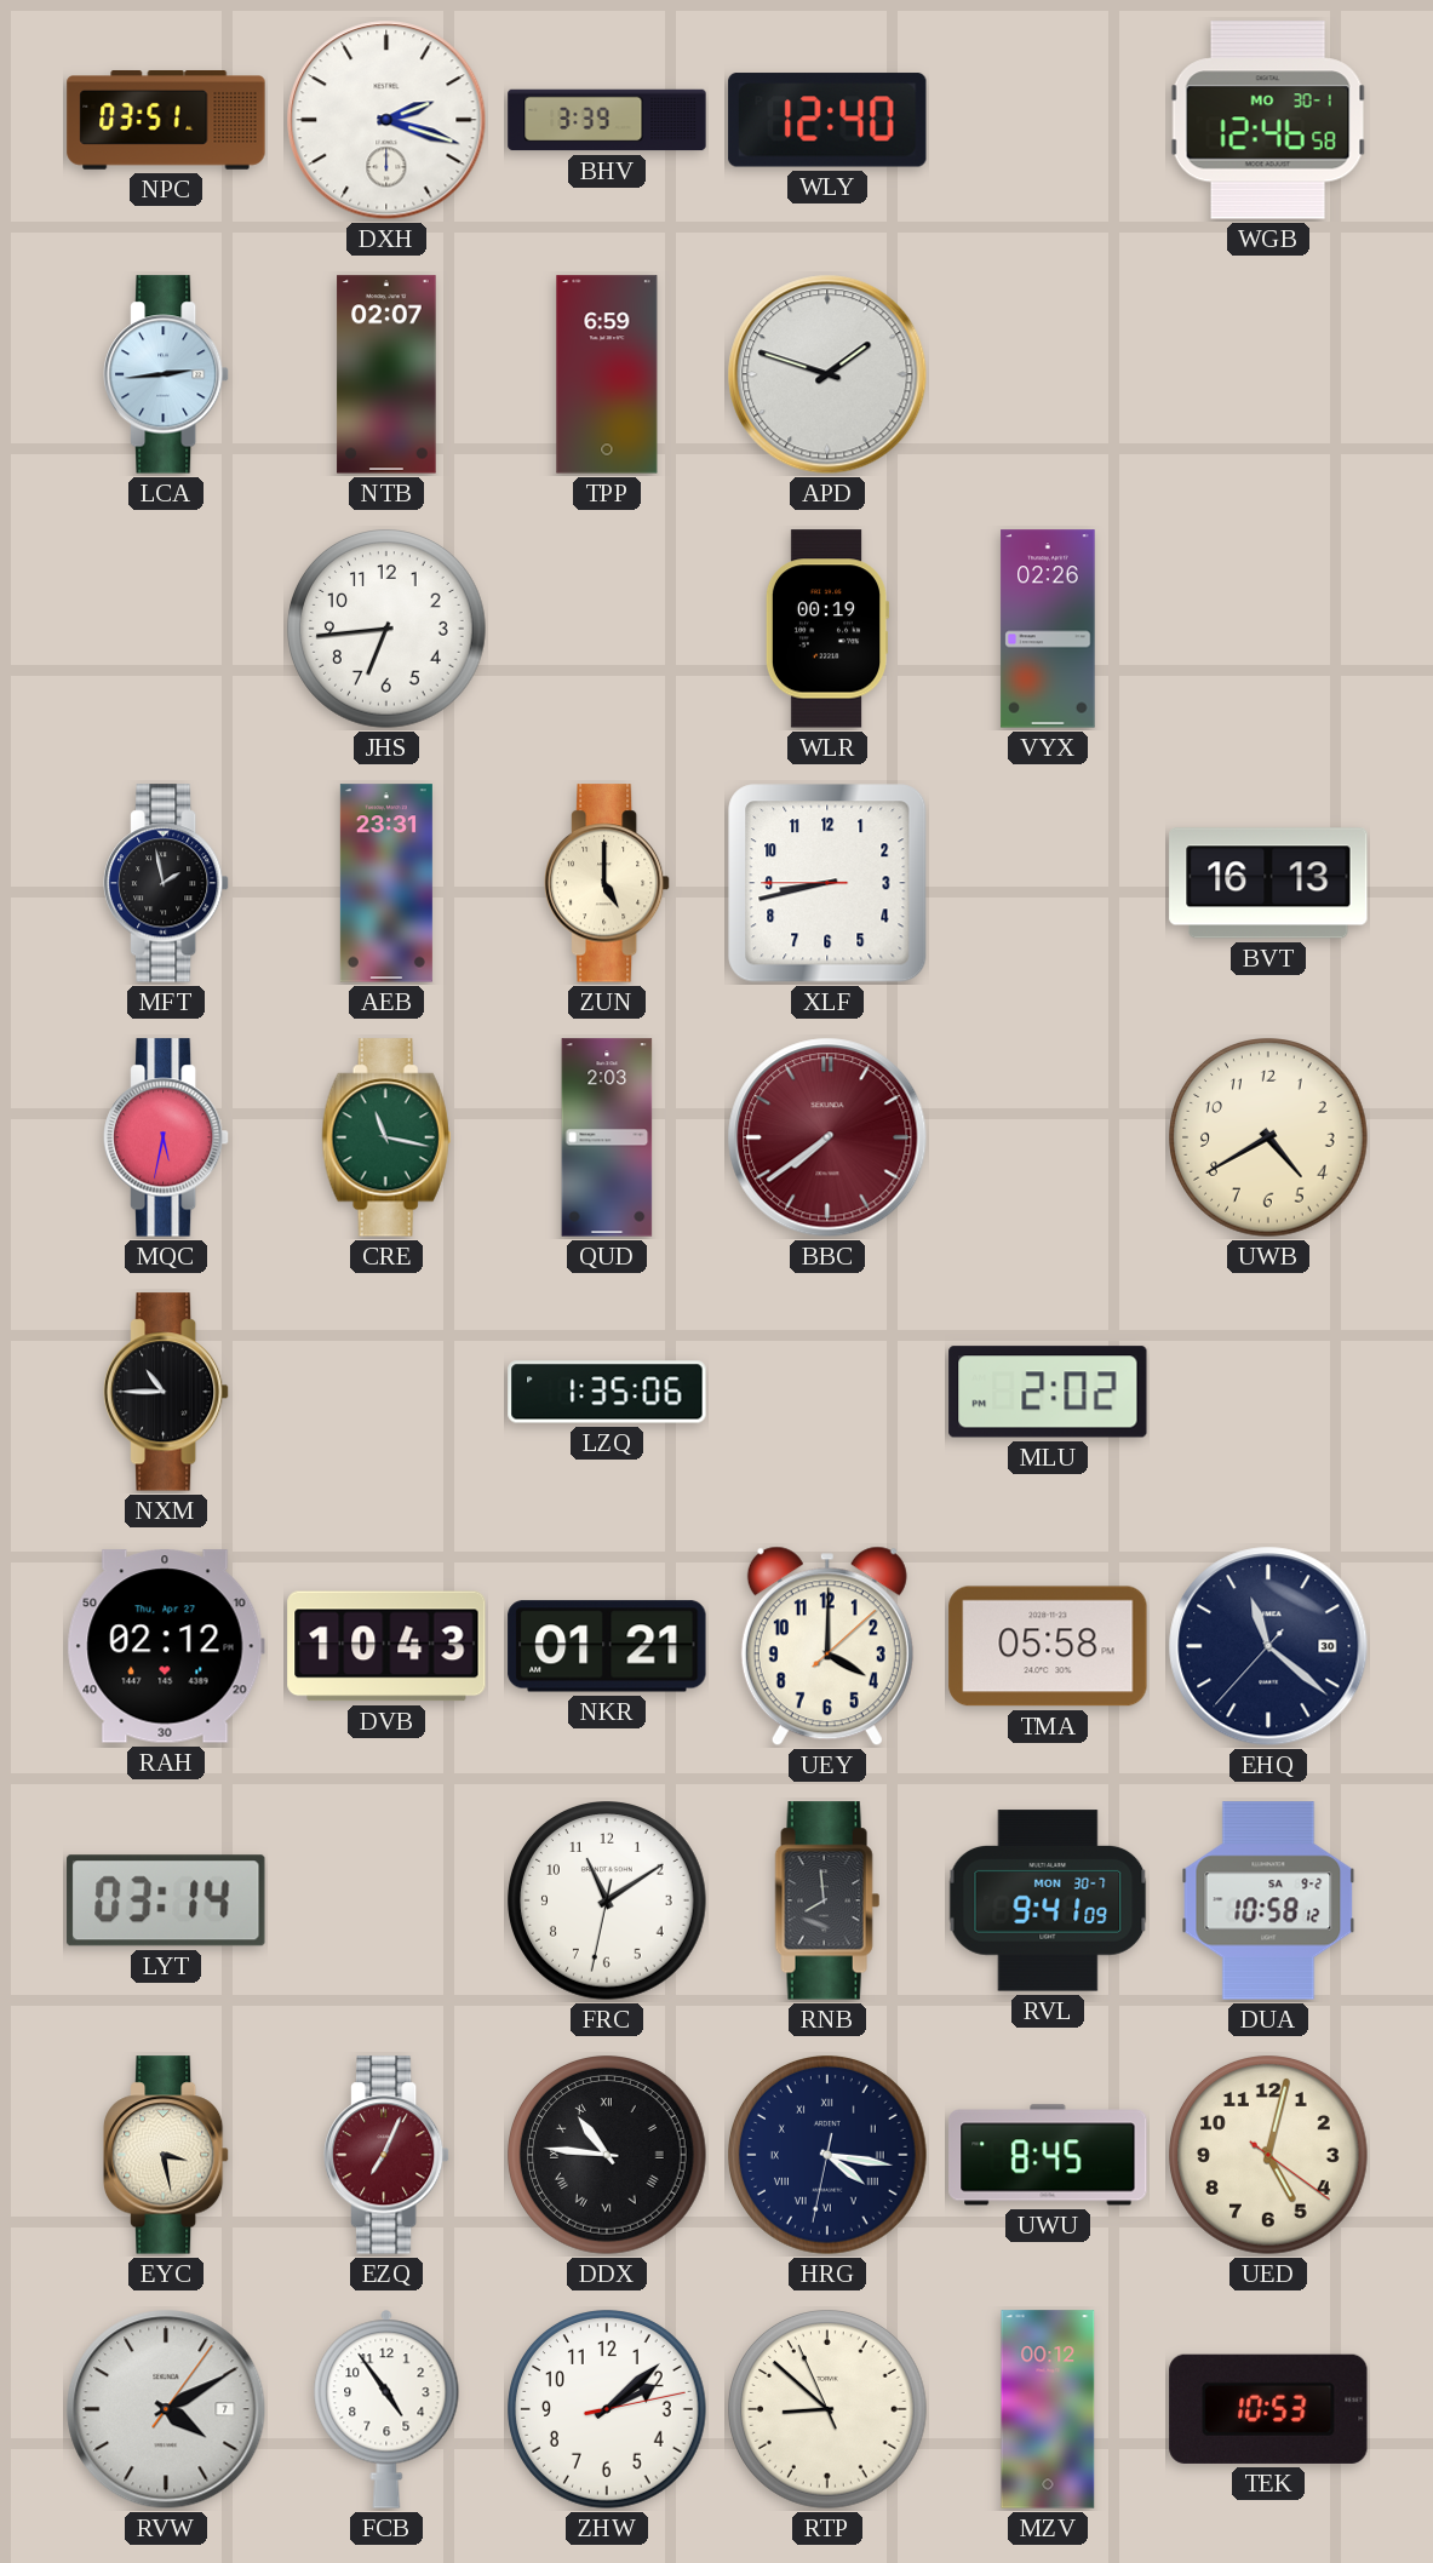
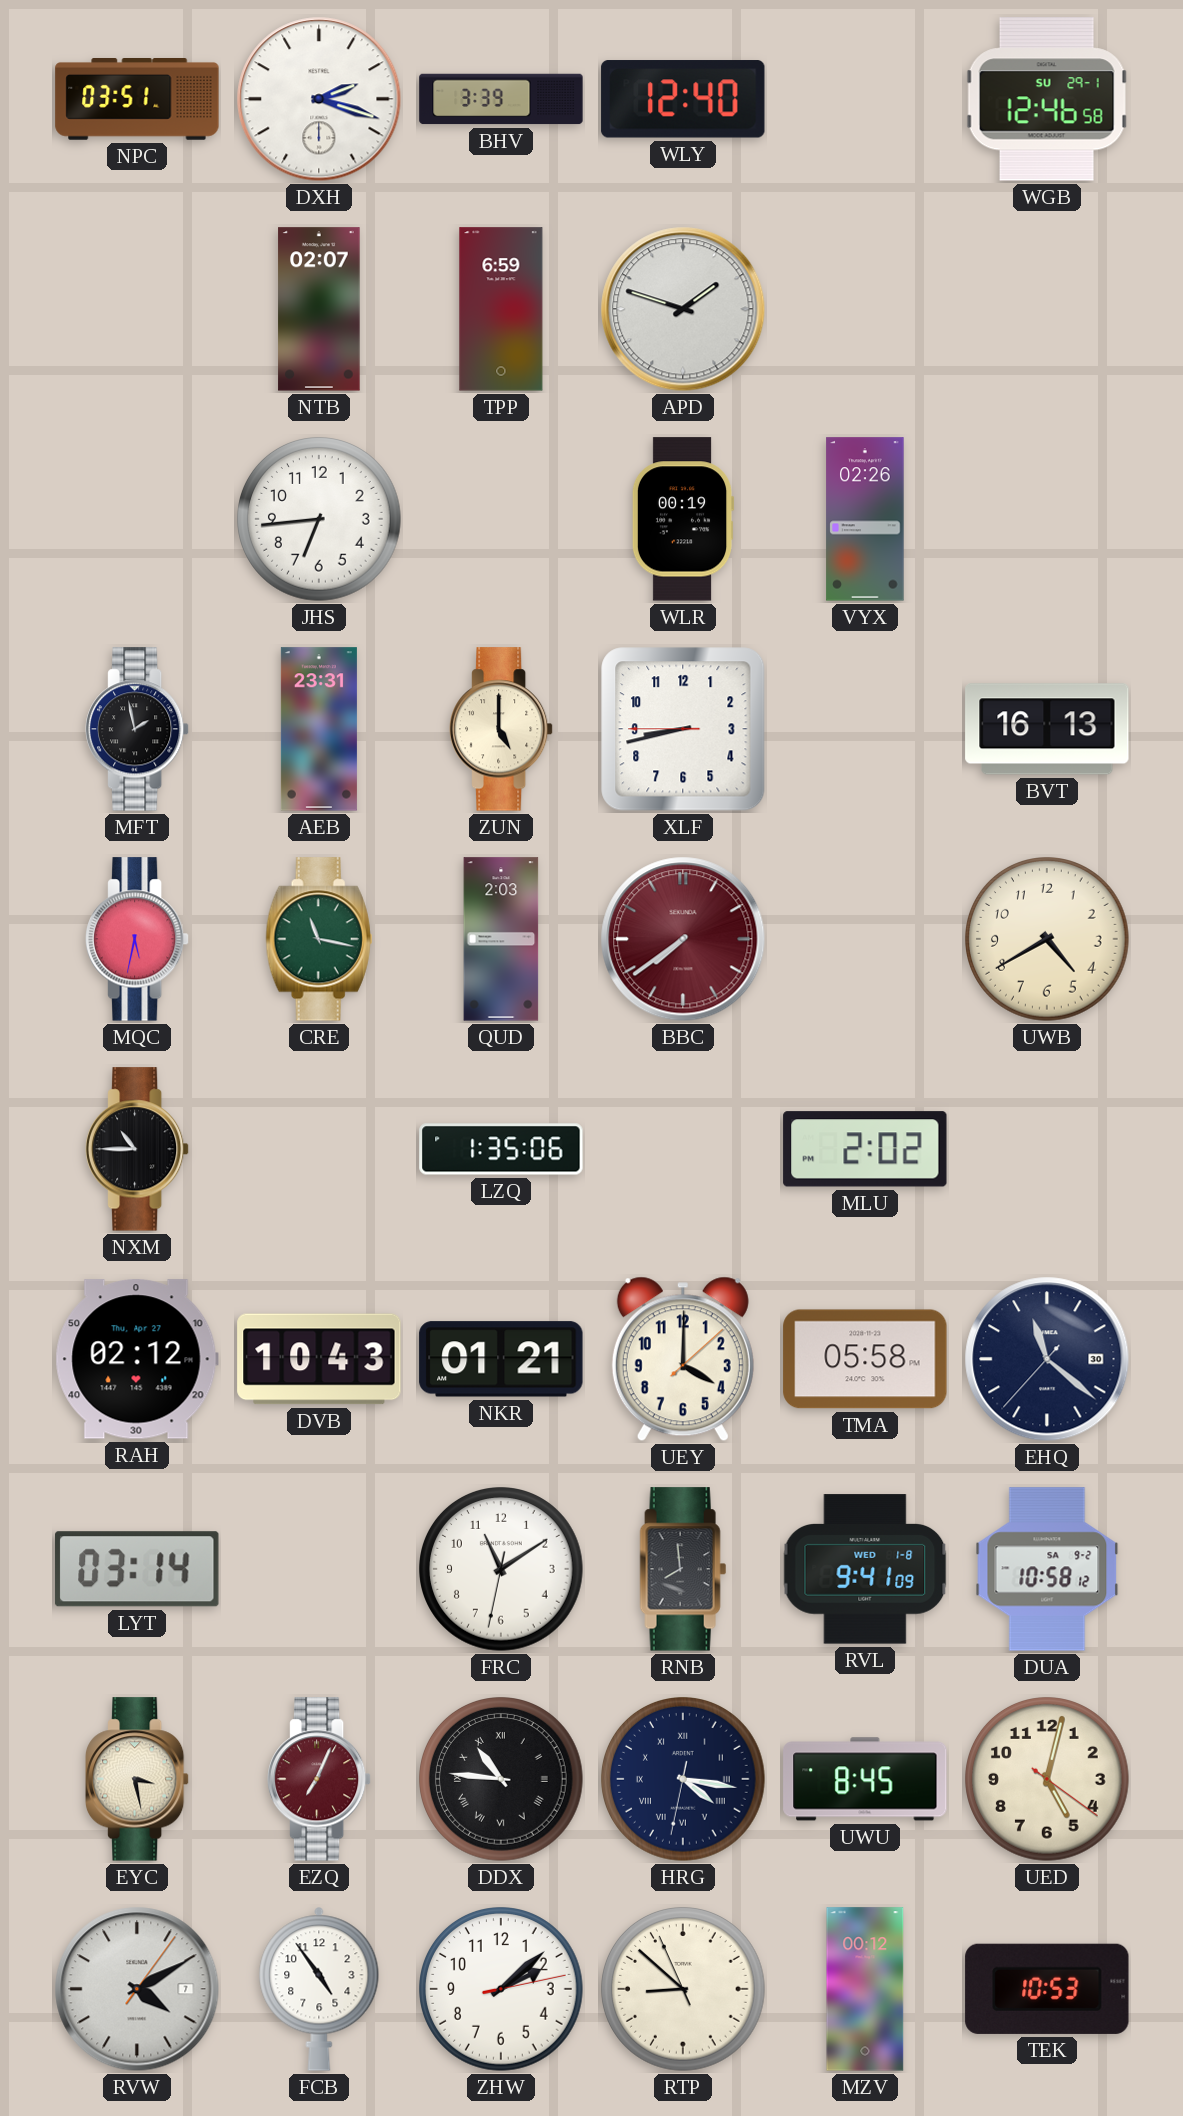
WGB date: MO 30-1 -> SU 29-1
LCA: 2:44 -> none
RVL date: MON 30-7 -> WED 1-8
